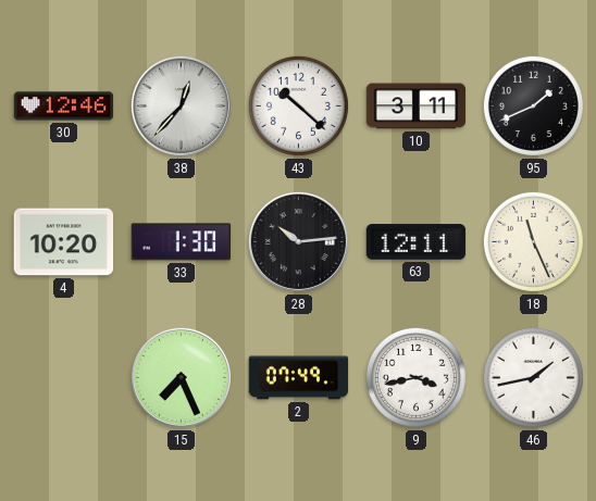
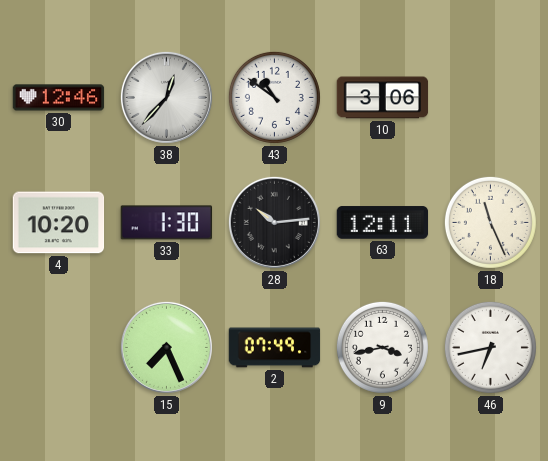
43: 10:22 -> 10:51
10: 3:11 -> 3:06
95: 1:41 -> none
46: 1:43 -> 6:43
